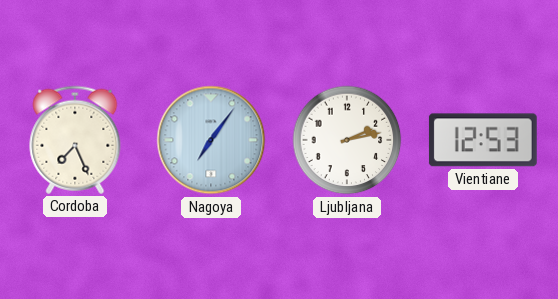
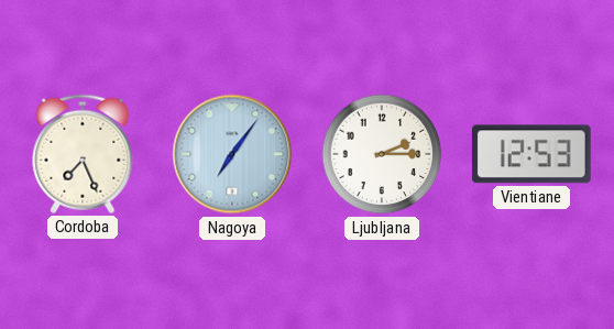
Ljubljana: 2:13 -> 2:15
